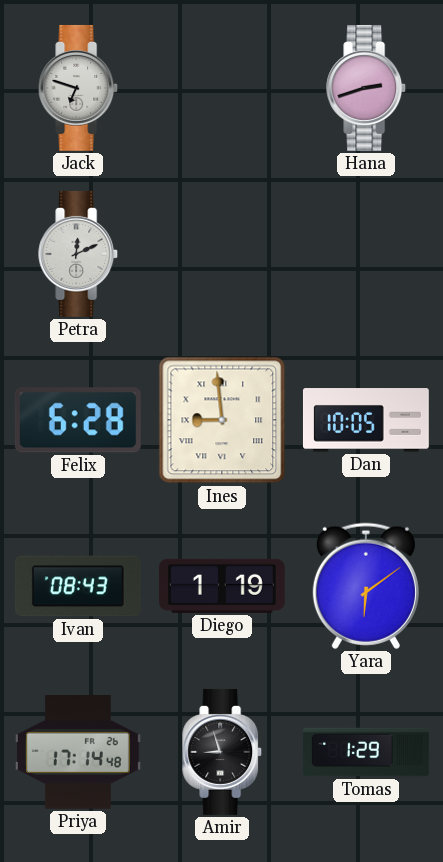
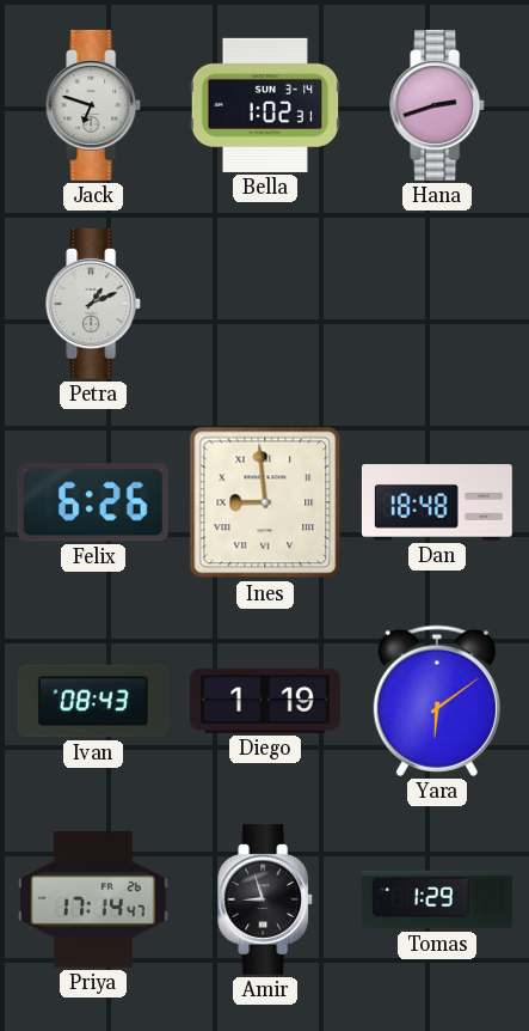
Bella: none -> 1:02
Petra: 12:11 -> 1:11
Felix: 6:28 -> 6:26
Dan: 10:05 -> 18:48
Priya: 17:14:48 -> 17:14:47
